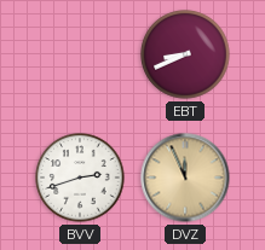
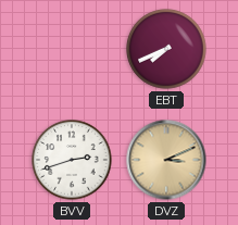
EBT: 8:41 -> 7:41
DVZ: 11:56 -> 3:11
